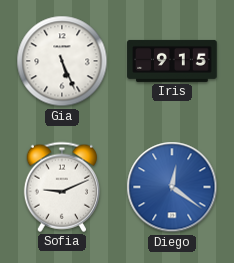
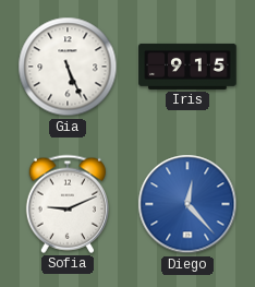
Diego: 12:21 -> 12:23
